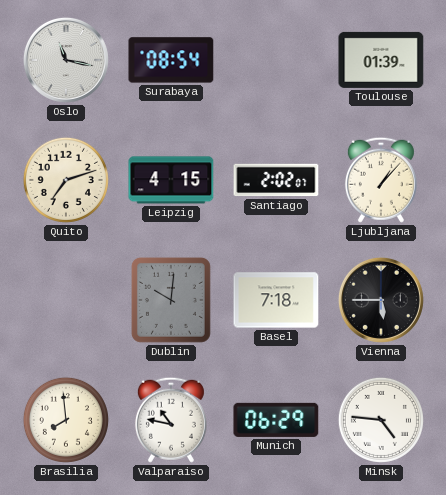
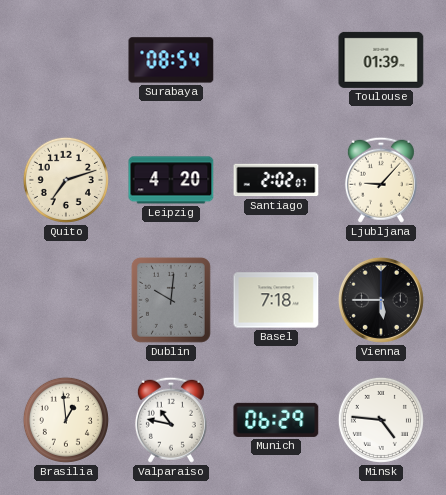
Oslo: 11:17 -> none
Leipzig: 4:15 -> 4:20
Ljubljana: 1:07 -> 9:07
Brasilia: 7:59 -> 12:59
